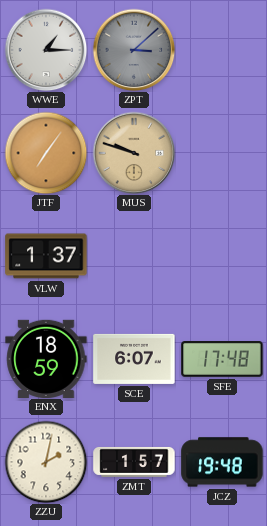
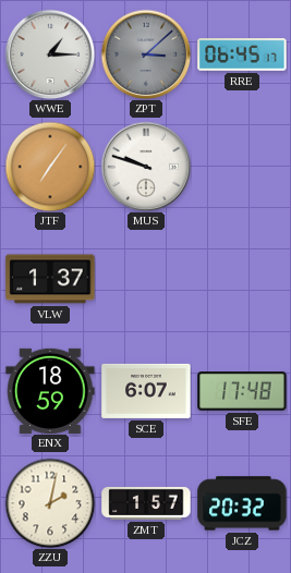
RRE: none -> 06:45
MUS dial: champagne -> white
JCZ: 19:48 -> 20:32
